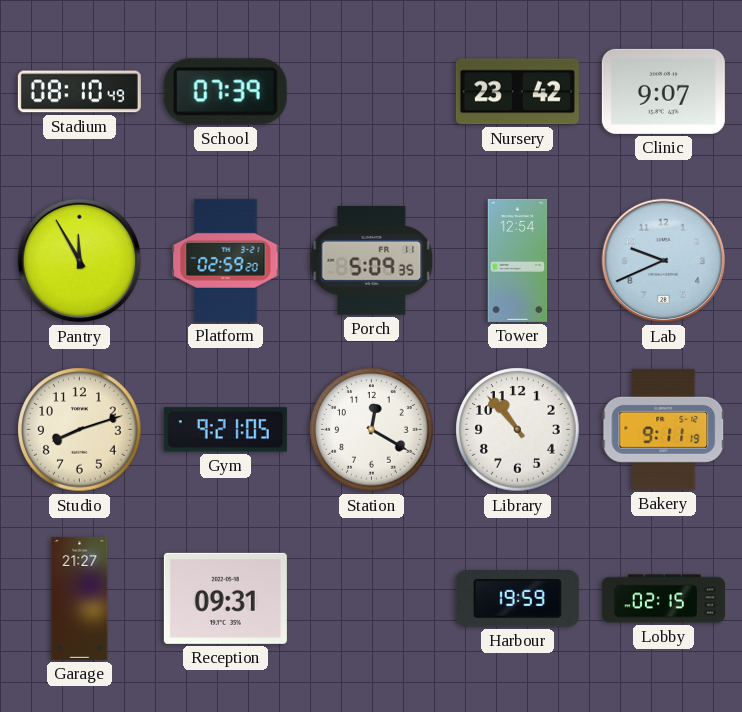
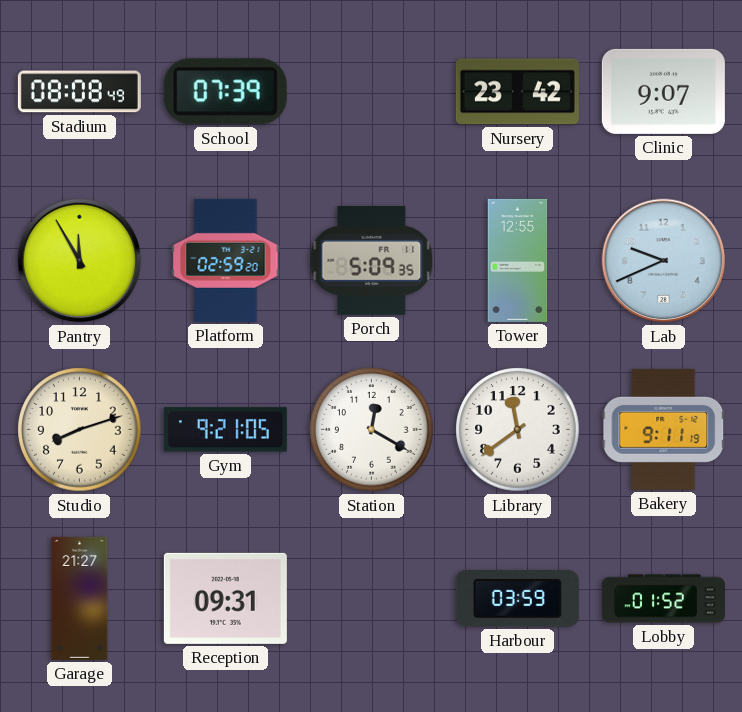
Stadium: 08:10 -> 08:08
Tower: 12:54 -> 12:55
Library: 10:53 -> 11:39
Harbour: 19:59 -> 03:59
Lobby: 02:15 -> 01:52
